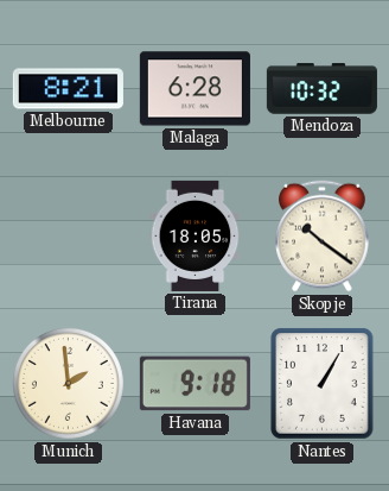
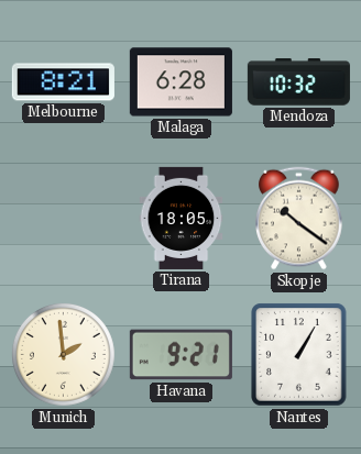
Havana: 9:18 -> 9:21
